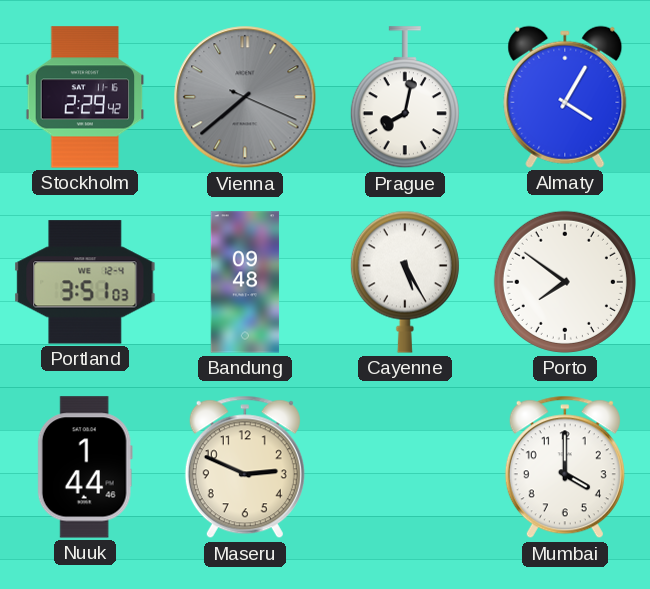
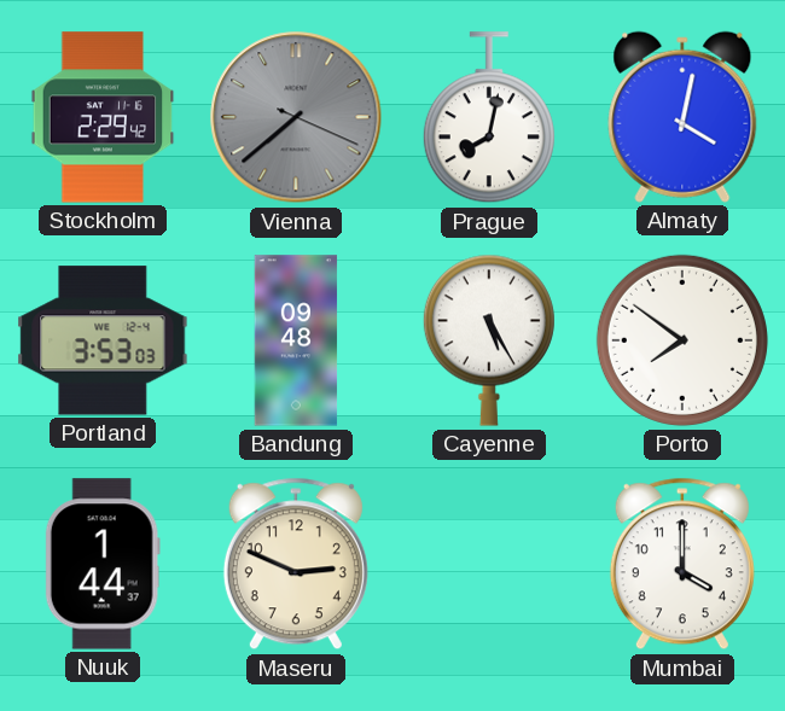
Almaty: 4:05 -> 4:02
Portland: 3:51 -> 3:53
Nuuk: 1:44:46 -> 1:44:37
